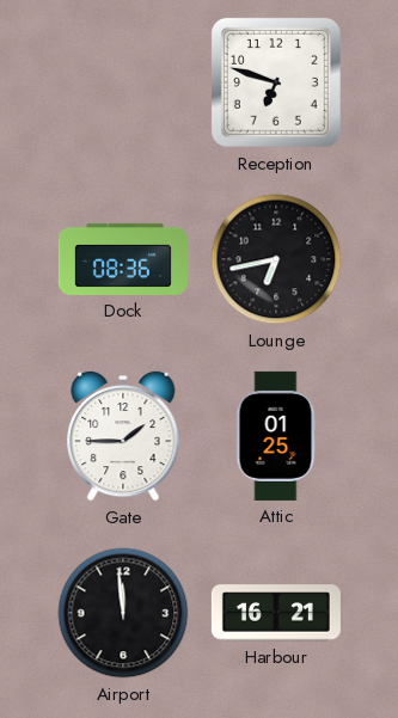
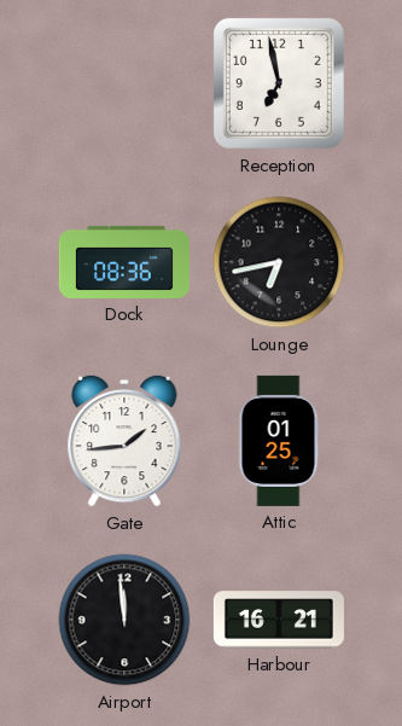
Reception: 6:48 -> 6:58
Gate: 1:45 -> 1:44
